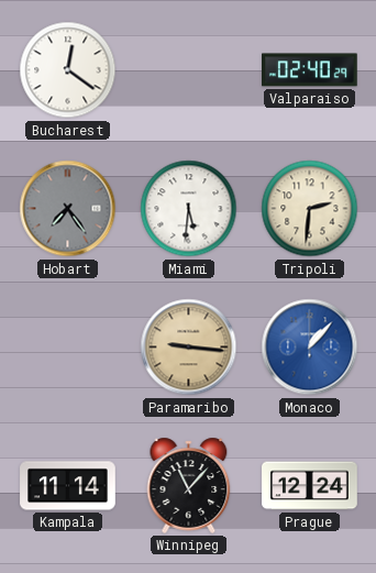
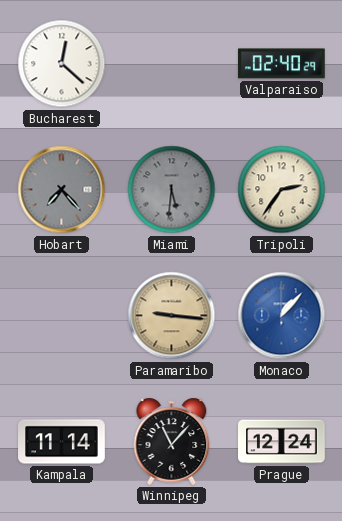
Bucharest: 12:21 -> 12:22
Hobart: 7:24 -> 7:23
Miami dial: white -> grey
Tripoli: 2:31 -> 2:36
